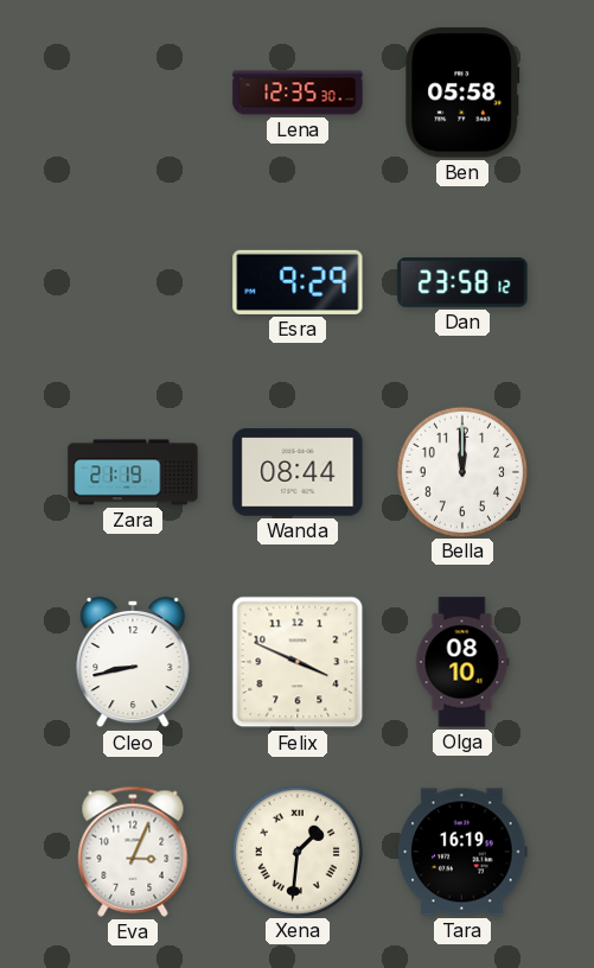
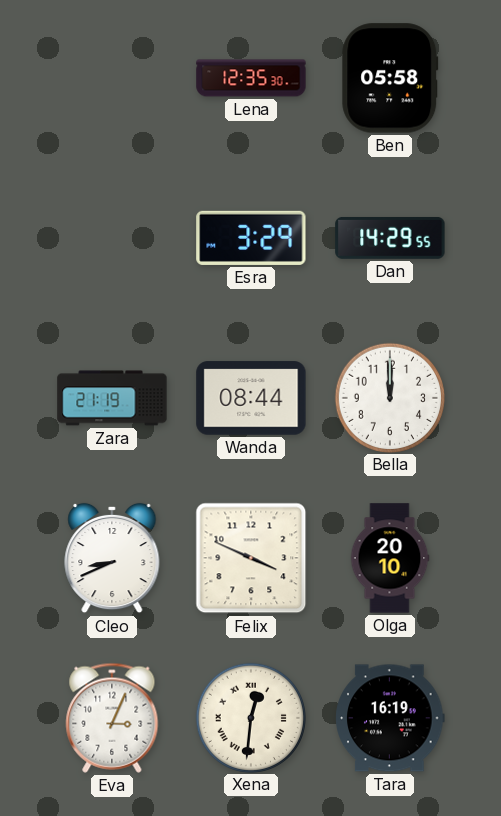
Esra: 9:29 -> 3:29
Dan: 23:58 -> 14:29
Cleo: 8:43 -> 8:41
Olga: 08:10 -> 20:10
Xena: 1:31 -> 12:31
